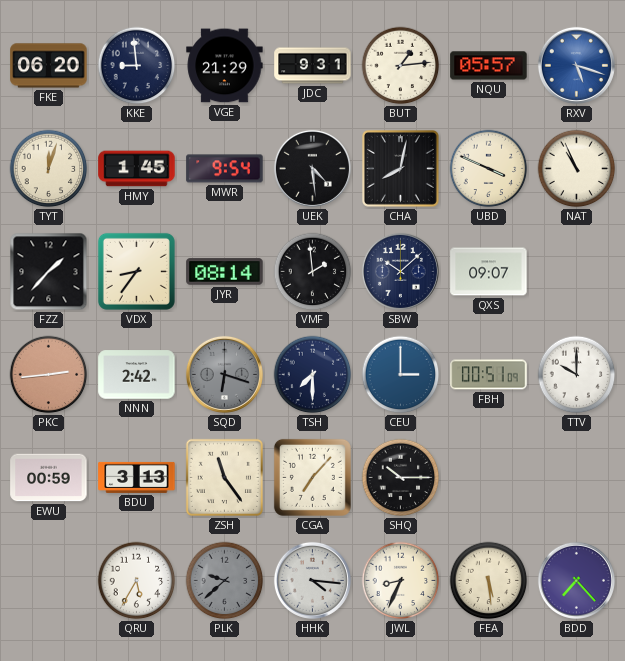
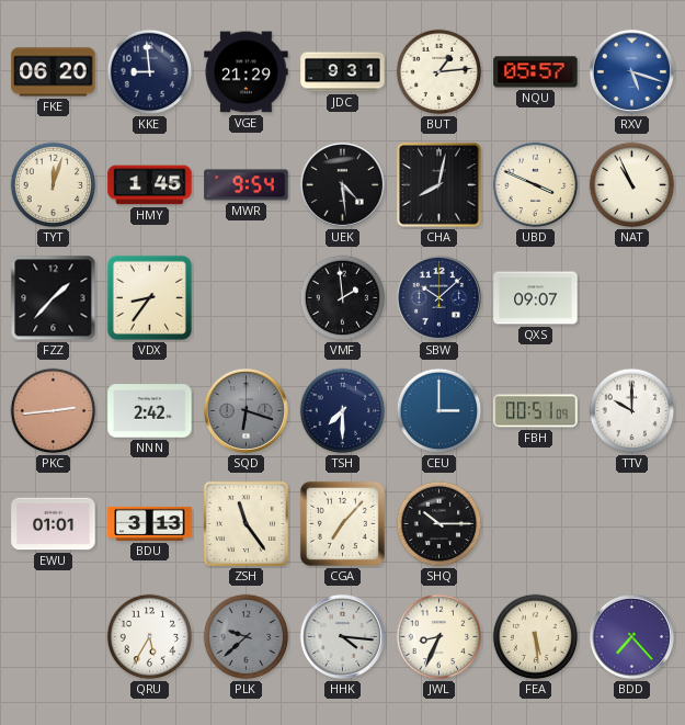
JYR: 08:14 -> none
EWU: 00:59 -> 01:01
